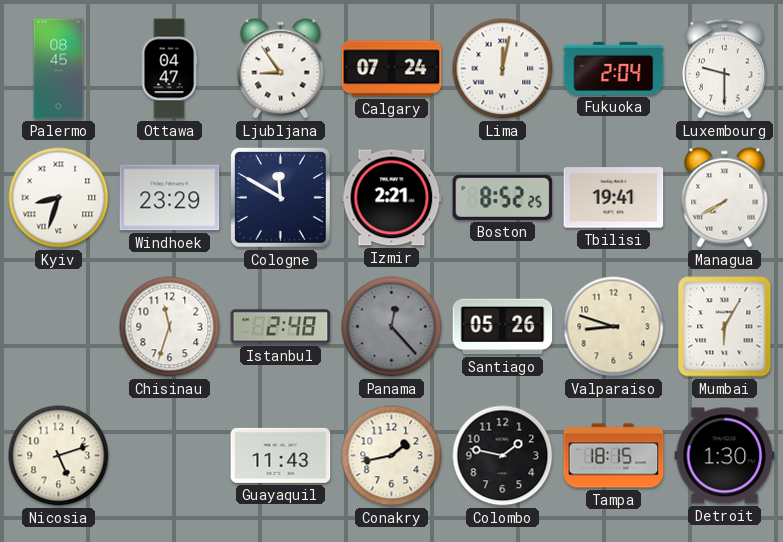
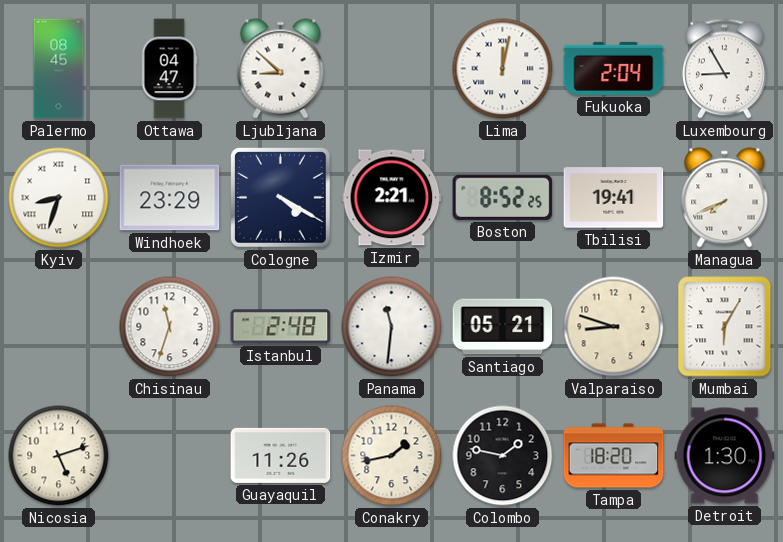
Ljubljana: 8:54 -> 8:52
Calgary: 07:24 -> none
Luxembourg: 9:30 -> 8:55
Cologne: 11:50 -> 4:20
Managua: 7:40 -> 7:41
Panama: 12:23 -> 11:31
Panama dial: grey -> white
Santiago: 05:26 -> 05:21
Guayaquil: 11:43 -> 11:26
Tampa: 18:15 -> 18:20
